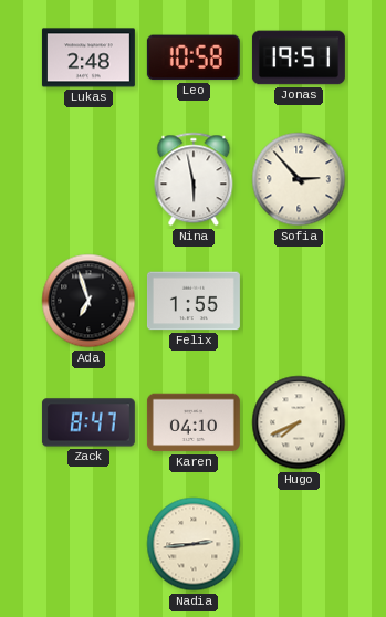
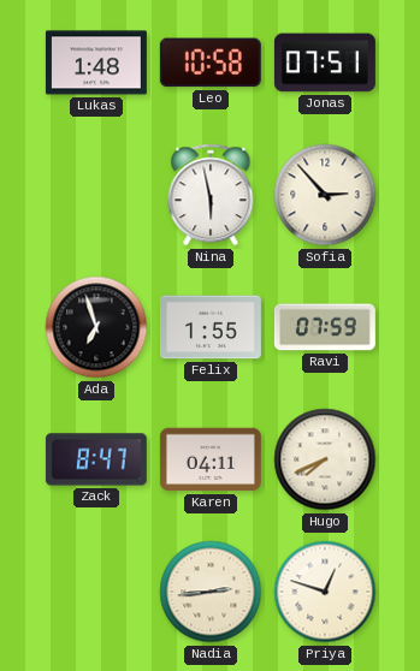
Lukas: 2:48 -> 1:48
Jonas: 19:51 -> 07:51
Ravi: none -> 07:59
Karen: 04:10 -> 04:11
Priya: none -> 12:48
